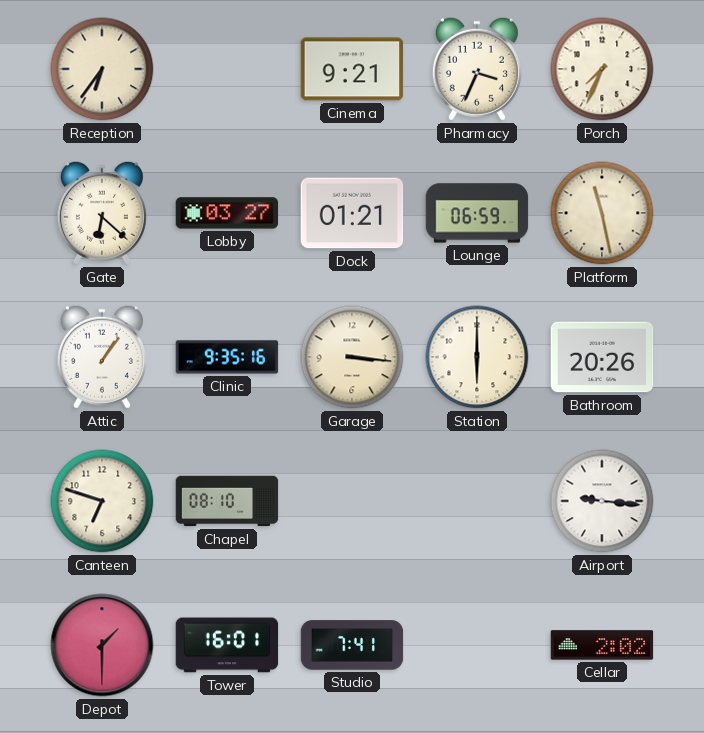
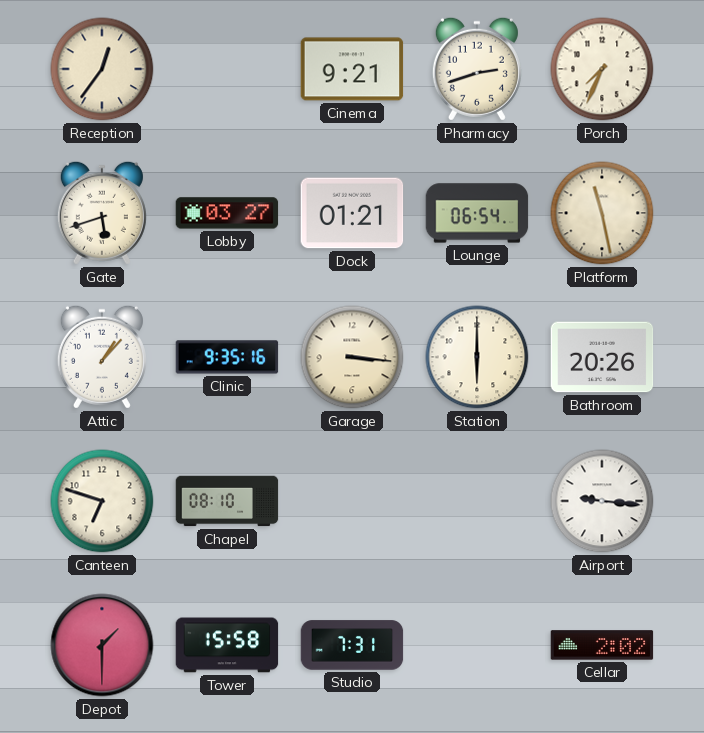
Reception: 6:36 -> 12:36
Pharmacy: 3:34 -> 2:42
Gate: 6:22 -> 5:42
Lounge: 06:59 -> 06:54
Attic: 1:06 -> 1:07
Tower: 16:01 -> 15:58
Studio: 7:41 -> 7:31
